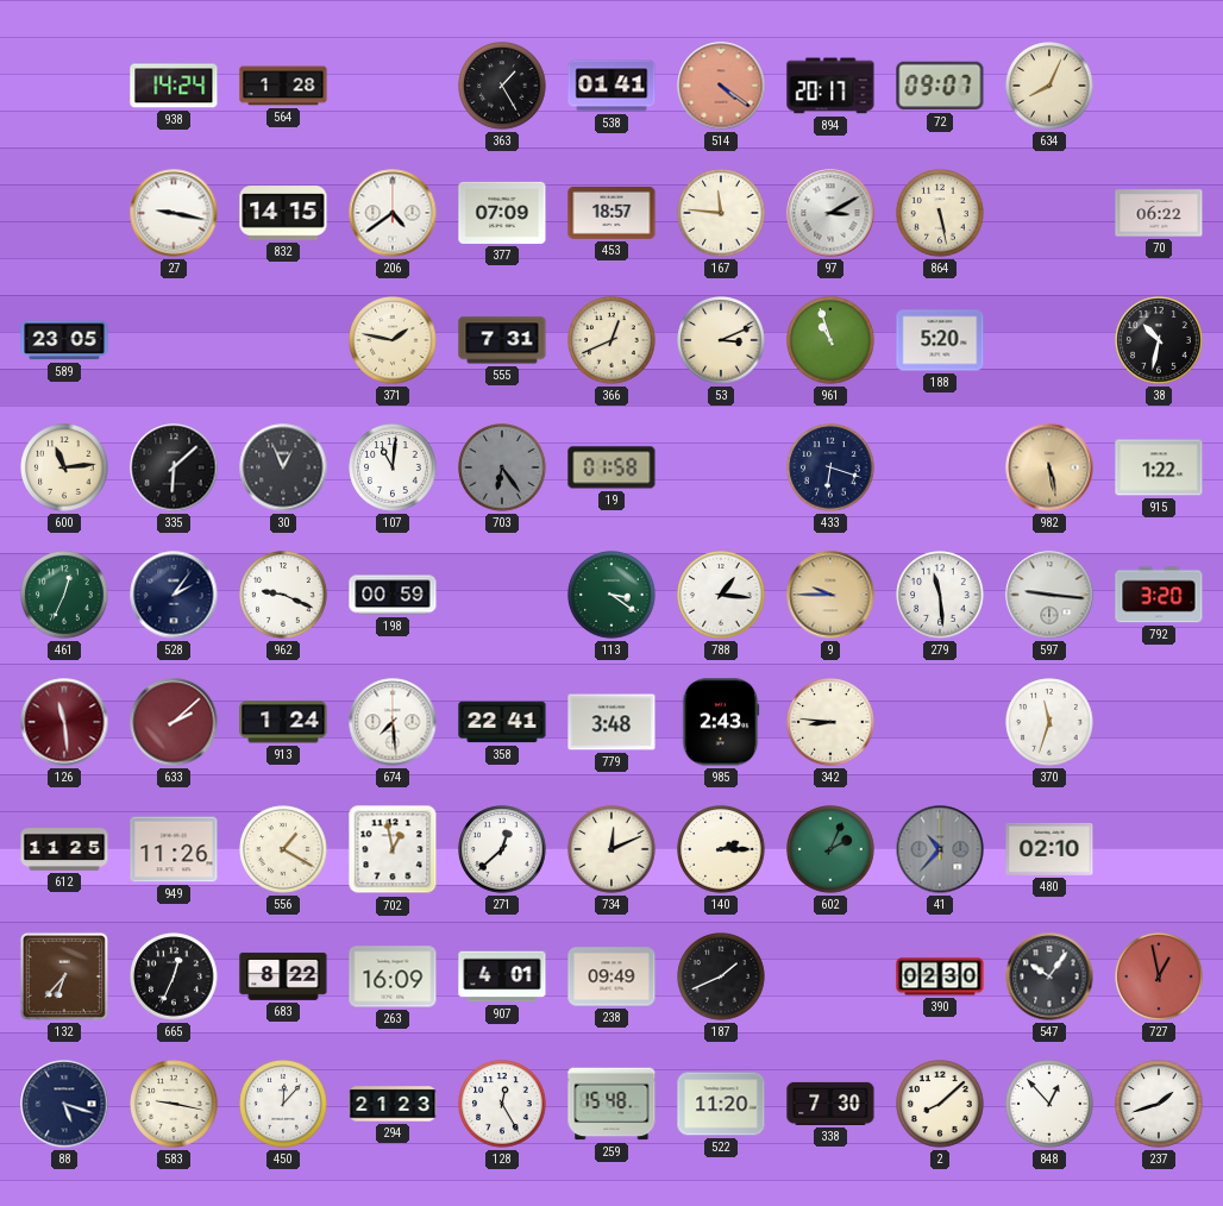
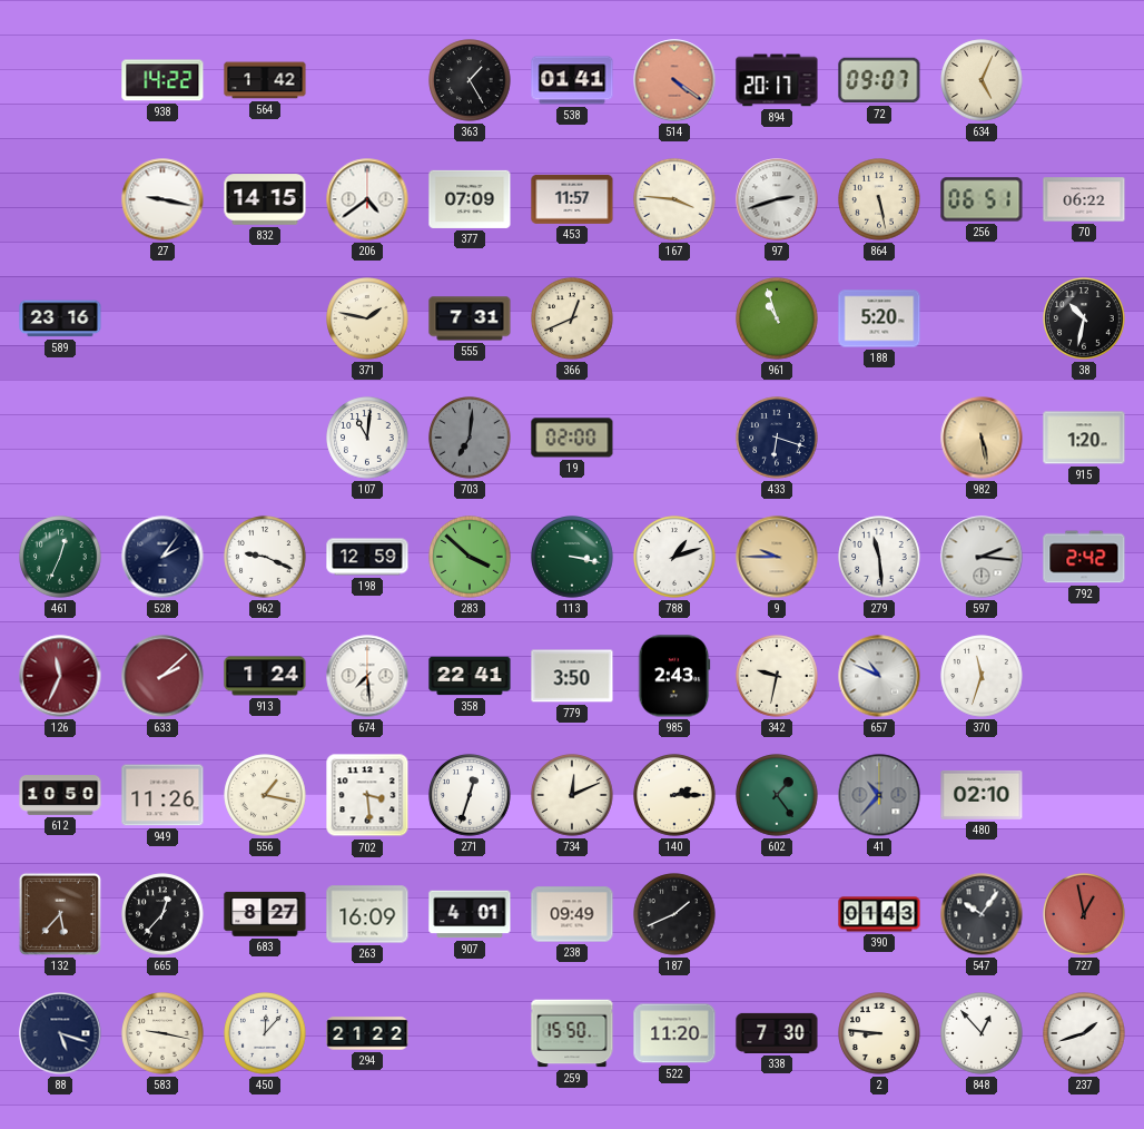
938: 14:24 -> 14:22
564: 1:28 -> 1:42
634: 8:04 -> 5:04
453: 18:57 -> 11:57
167: 11:46 -> 3:46
97: 3:10 -> 2:42
256: none -> 06:51
589: 23:05 -> 23:16
53: 3:11 -> none
600: 11:14 -> none
335: 6:08 -> none
30: 12:56 -> none
703: 6:24 -> 7:01
19: 01:58 -> 02:00
915: 1:22 -> 1:20
198: 00:59 -> 12:59
283: none -> 3:52
113: 3:21 -> 3:17
788: 1:16 -> 1:12
597: 9:16 -> 2:16
792: 3:20 -> 2:42
126: 11:29 -> 11:34
779: 3:48 -> 3:50
342: 8:46 -> 9:32
657: none -> 10:49
612: 11:25 -> 10:50
556: 1:20 -> 1:17
702: 12:58 -> 3:29
271: 12:38 -> 12:33
602: 2:04 -> 1:24
132: 6:37 -> 5:37
665: 12:34 -> 12:37
683: 8:22 -> 8:27
390: 02:30 -> 01:43
294: 21:23 -> 21:22
128: 12:25 -> none
259: 15:48 -> 15:50
2: 8:08 -> 8:46
